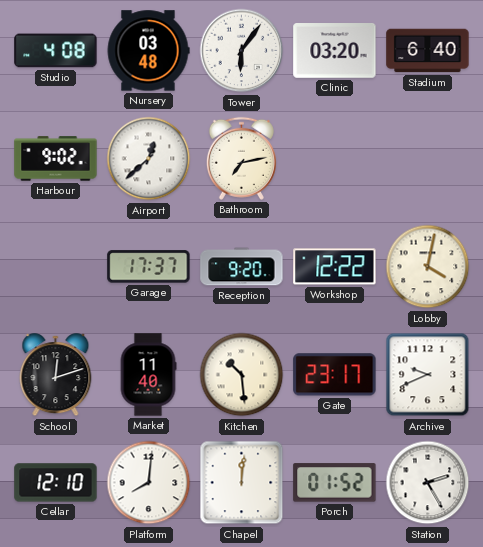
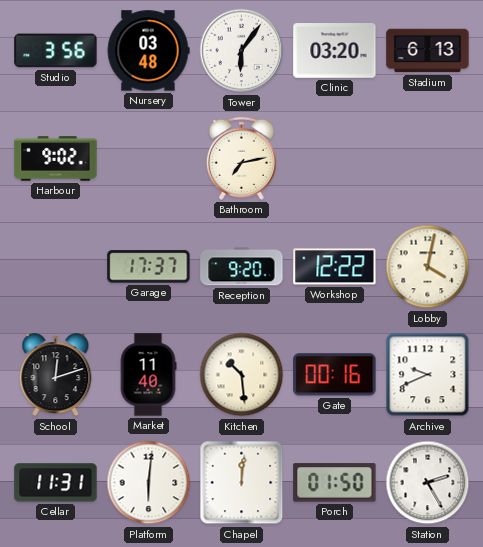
Studio: 4:08 -> 3:56
Stadium: 6:40 -> 6:13
Airport: 12:38 -> none
Gate: 23:17 -> 00:16
Cellar: 12:10 -> 11:31
Platform: 8:01 -> 6:01
Porch: 01:52 -> 01:50
